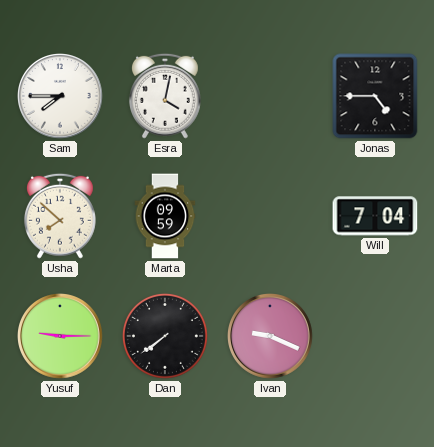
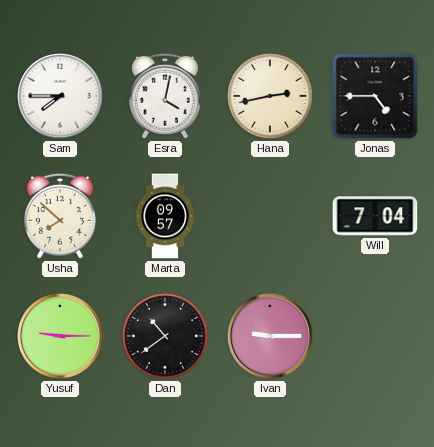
Hana: none -> 2:43
Marta: 09:59 -> 09:57
Dan: 7:39 -> 10:39
Ivan: 9:19 -> 9:15
